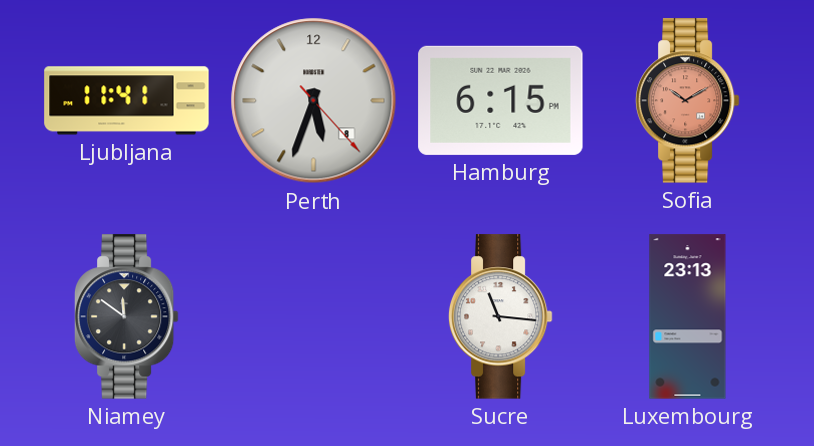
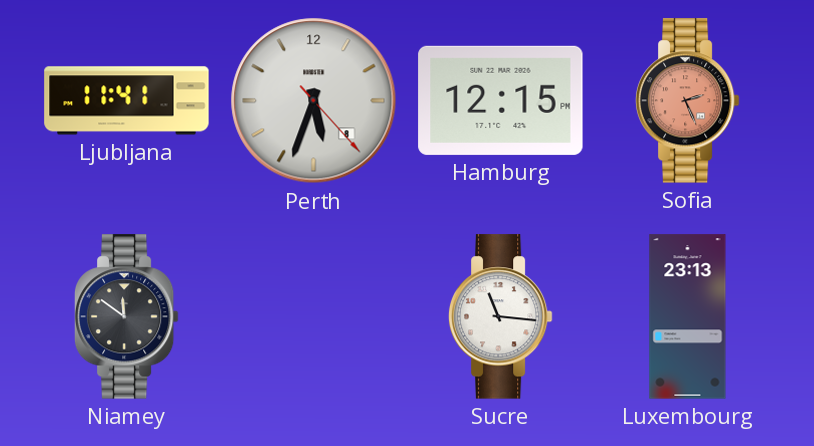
Hamburg: 6:15 -> 12:15
Sofia: 10:10 -> 2:26
